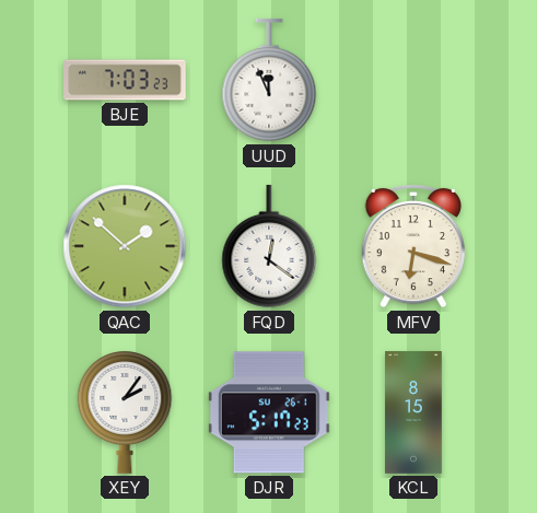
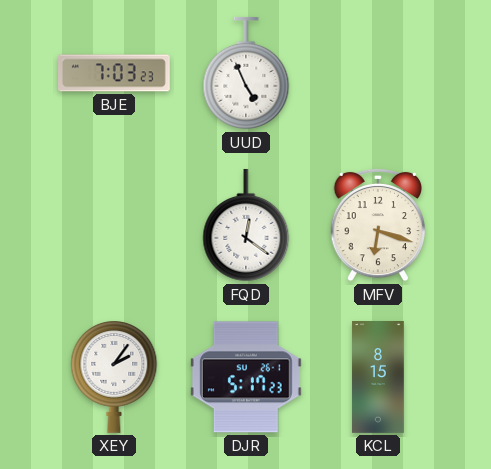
UUD: 11:56 -> 4:56
QAC: 1:52 -> none
